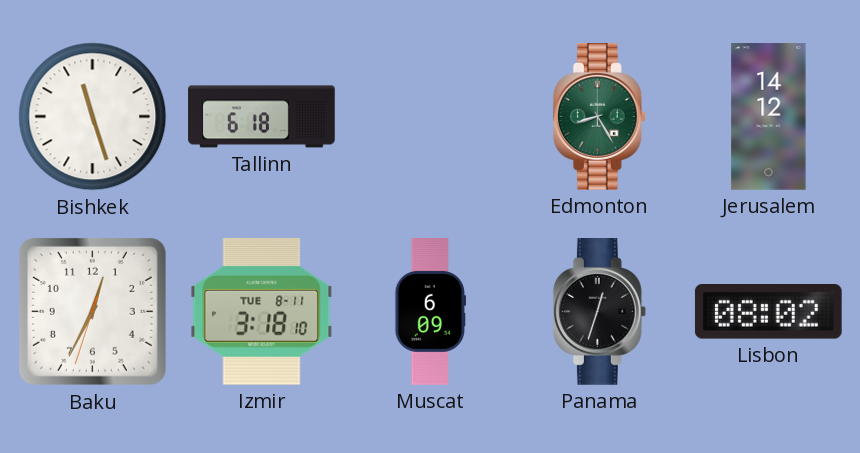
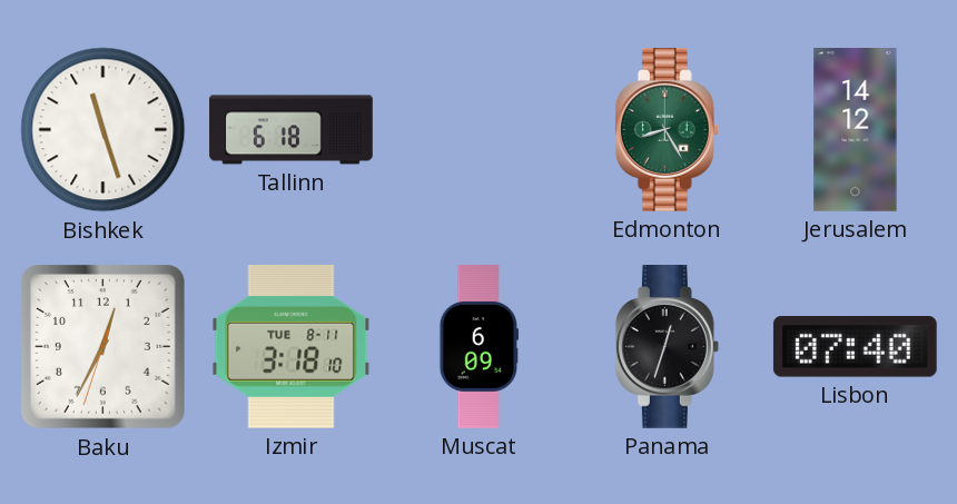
Lisbon: 08:02 -> 07:40
